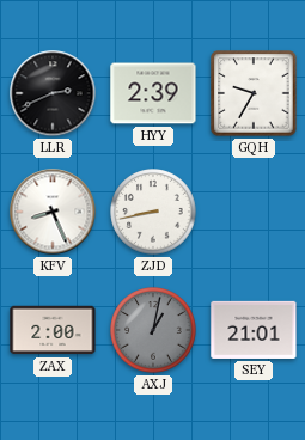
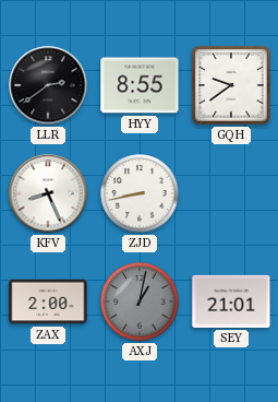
LLR: 2:41 -> 2:39
HYY: 2:39 -> 8:55
GQH: 9:35 -> 9:39
